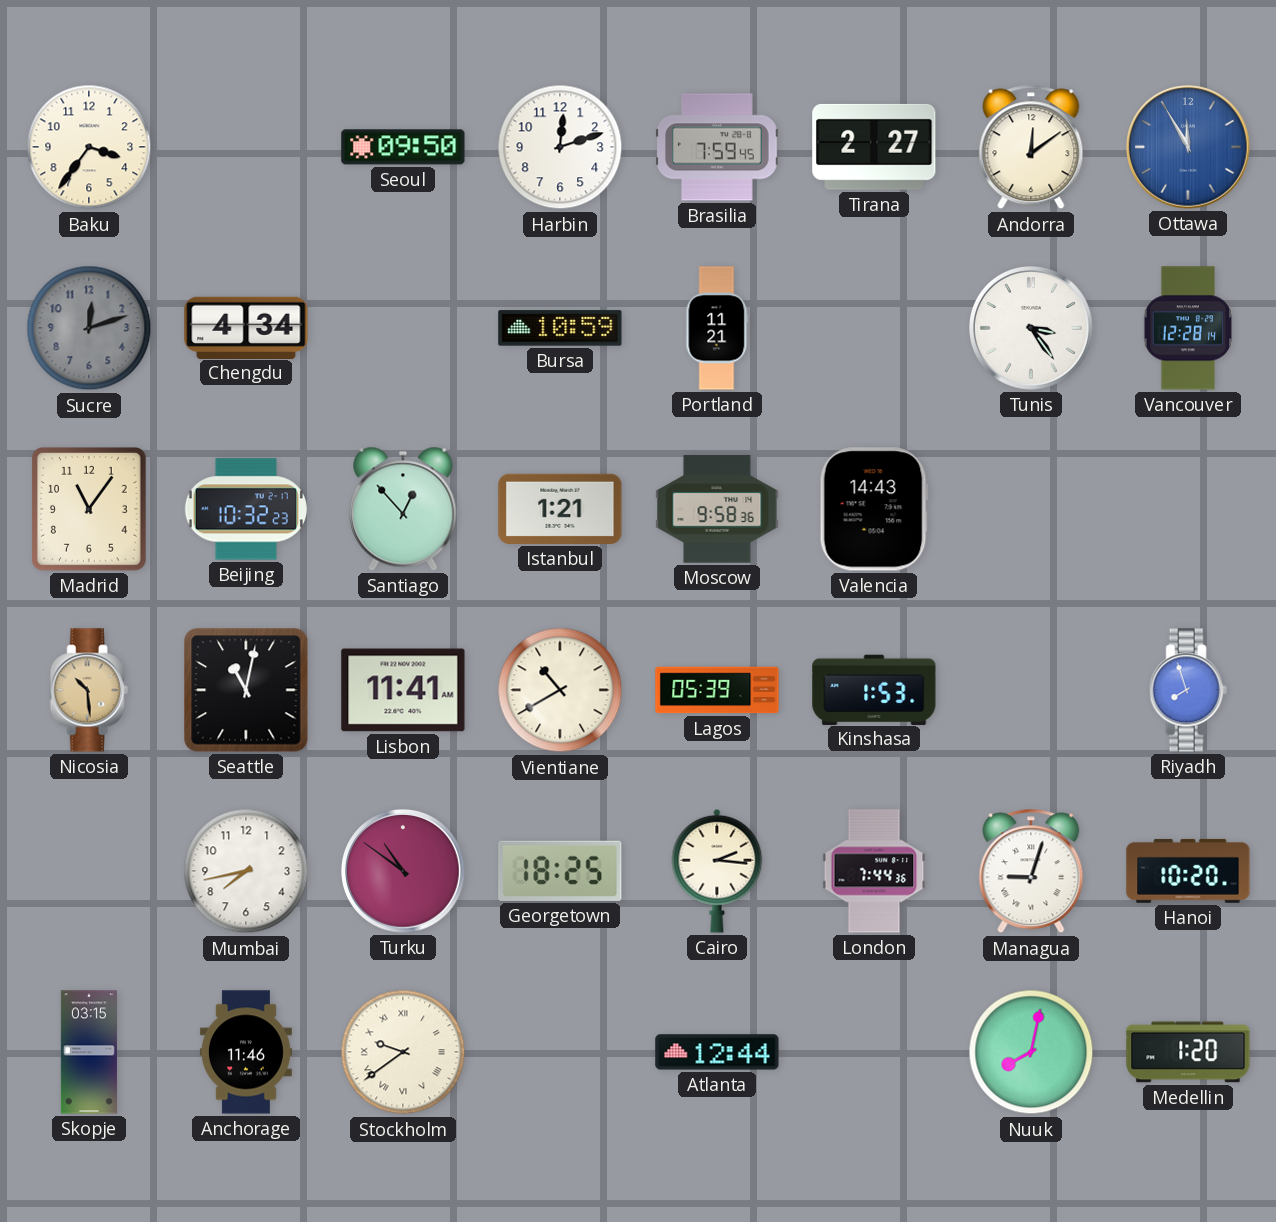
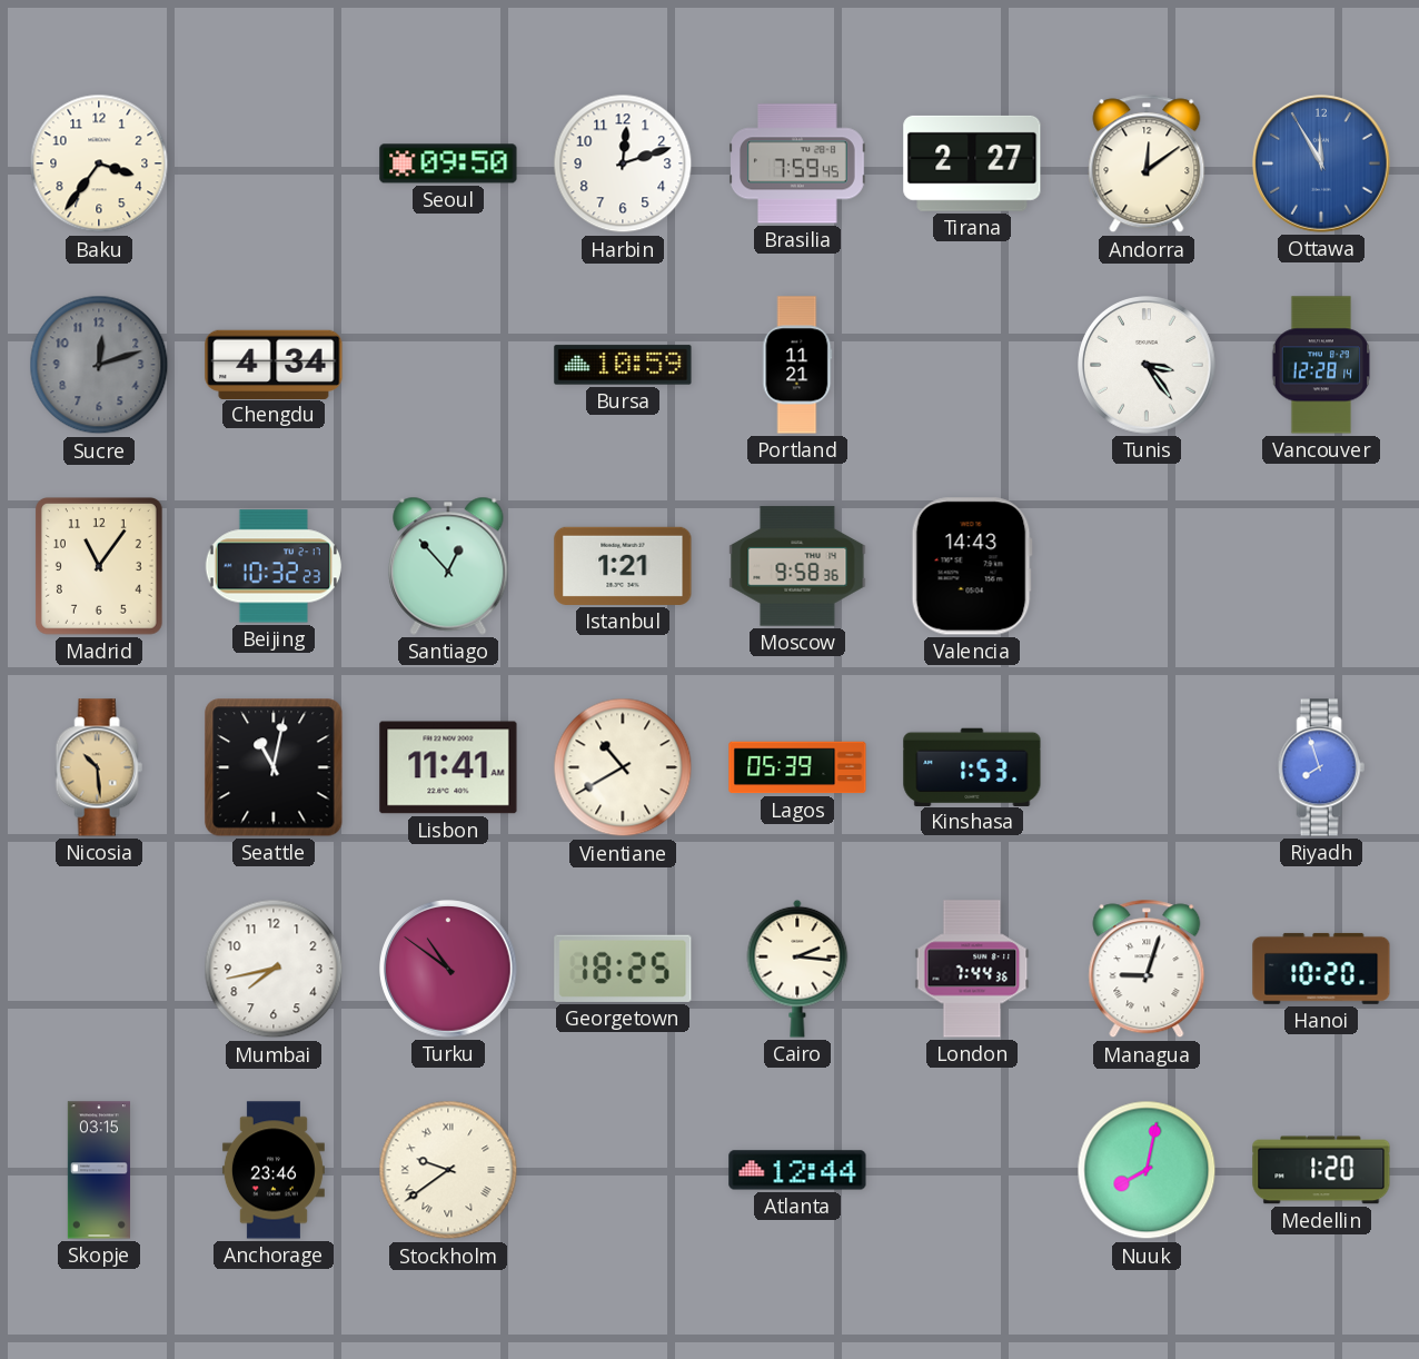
Anchorage: 11:46 -> 23:46
